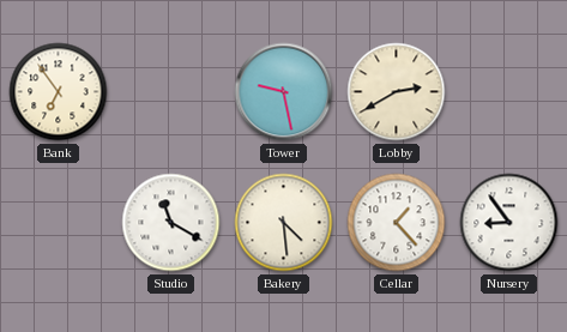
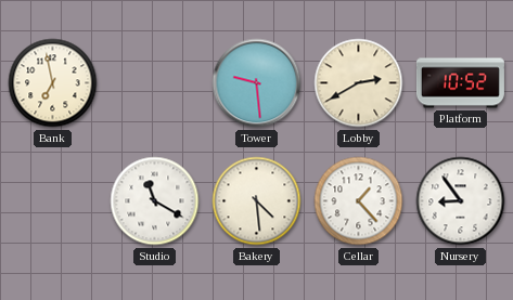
Bank: 6:54 -> 6:58
Tower: 9:28 -> 9:29
Platform: none -> 10:52
